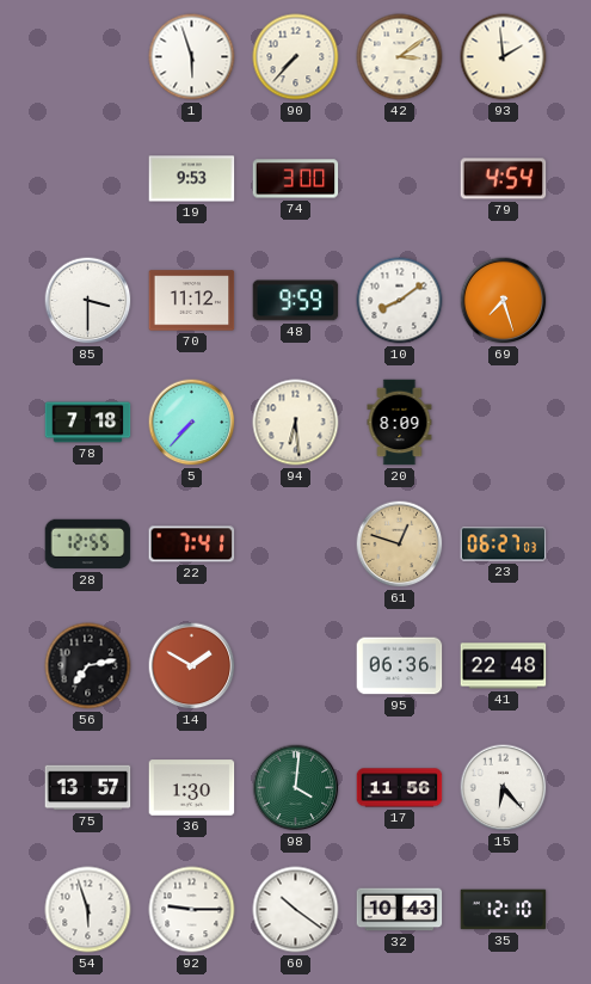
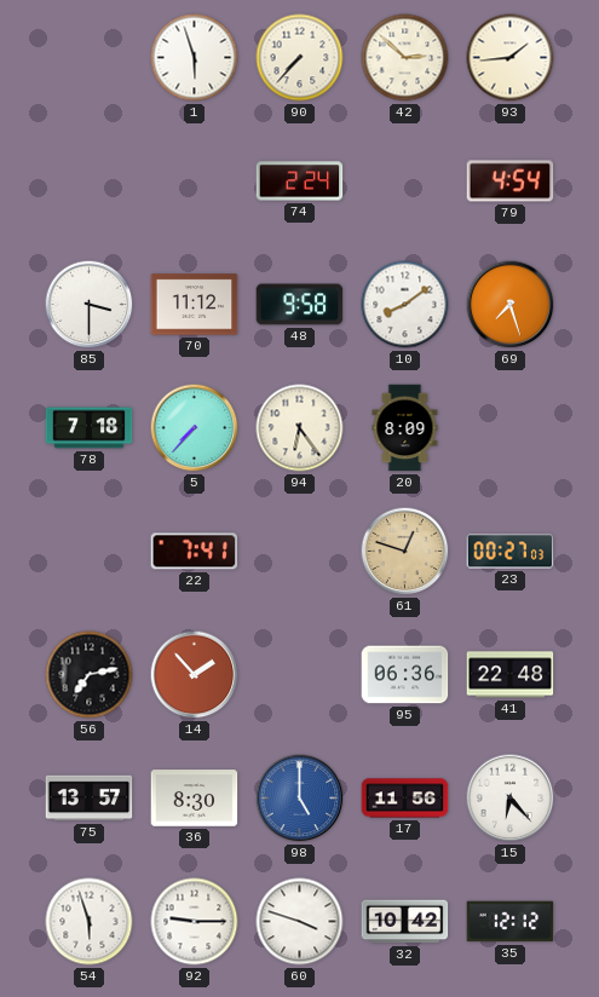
42: 3:09 -> 2:52
93: 1:59 -> 1:44
19: 9:53 -> none
74: 3:00 -> 2:24
48: 9:59 -> 9:58
94: 6:29 -> 6:24
28: 12:55 -> none
23: 06:27 -> 00:27
14: 1:50 -> 1:53
36: 1:30 -> 8:30
98: 4:01 -> 5:00
98 dial: green -> blue
60: 10:21 -> 3:48
32: 10:43 -> 10:42
35: 12:10 -> 12:12
